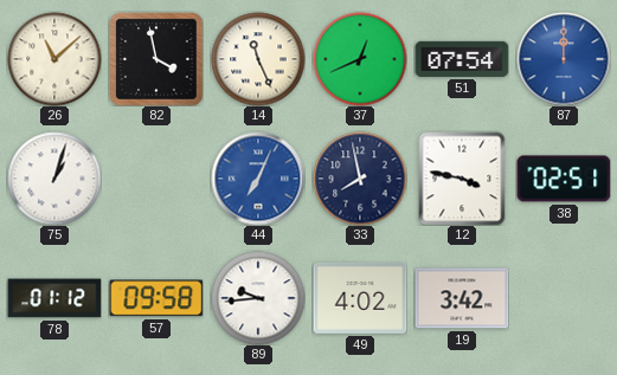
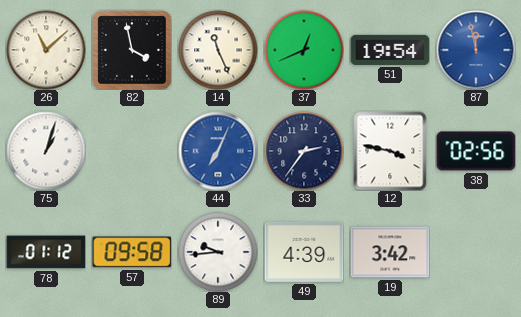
51: 07:54 -> 19:54
87: 12:00 -> 11:58
33: 7:58 -> 2:36
38: 02:51 -> 02:56
49: 4:02 -> 4:39
